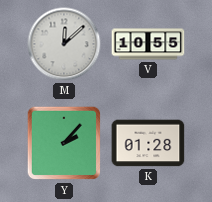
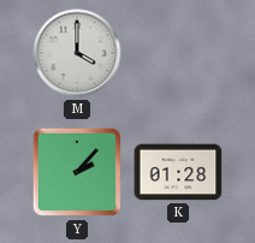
M: 12:08 -> 4:00
V: 10:55 -> none
